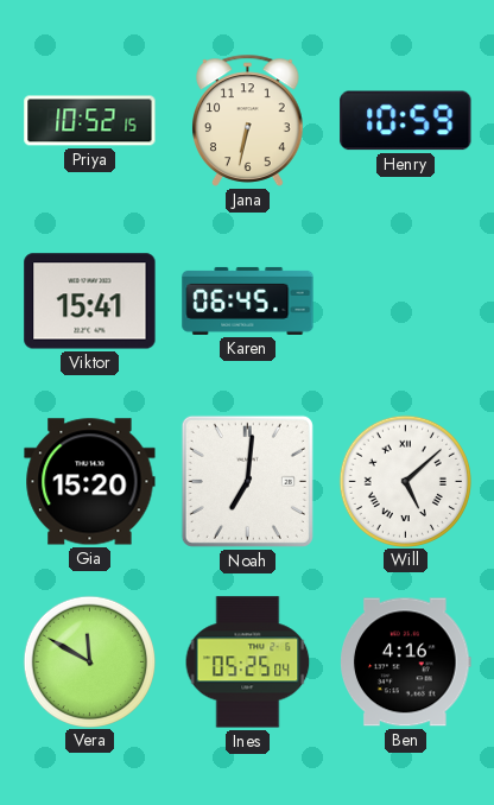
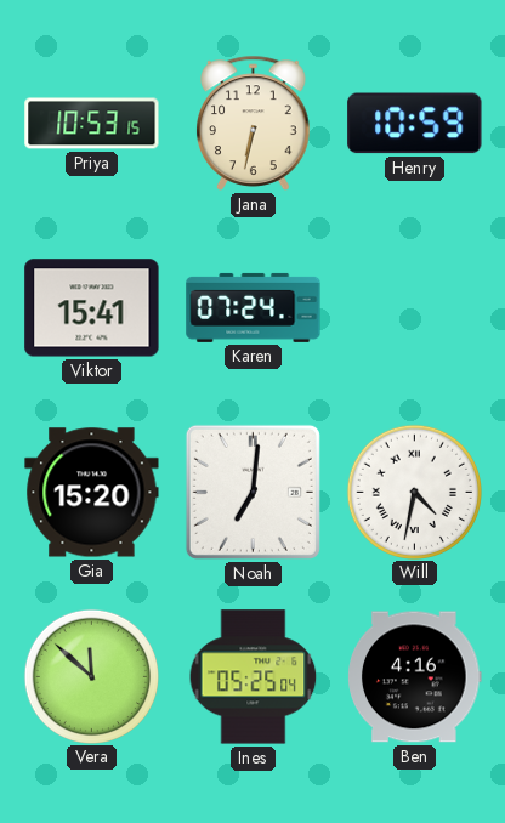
Priya: 10:52 -> 10:53
Karen: 06:45 -> 07:24
Will: 5:08 -> 4:32
Vera: 11:50 -> 11:52
